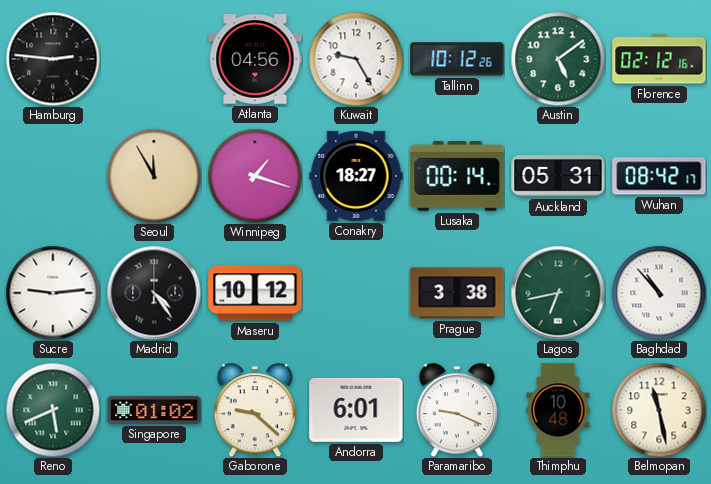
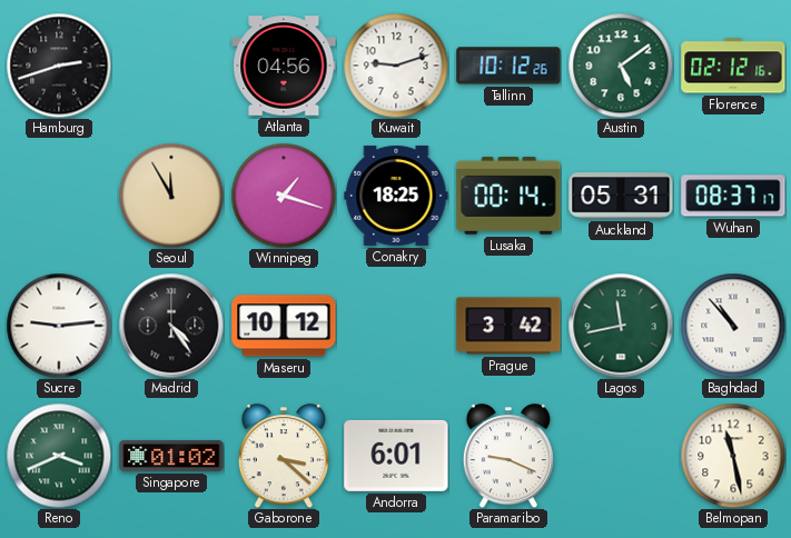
Hamburg: 2:46 -> 2:42
Kuwait: 9:25 -> 9:12
Conakry: 18:27 -> 18:25
Wuhan: 08:42 -> 08:37
Prague: 3:38 -> 3:42
Lagos: 6:43 -> 11:43
Reno: 5:41 -> 3:41
Gaborone: 9:22 -> 3:22
Thimphu: 10:48 -> none
